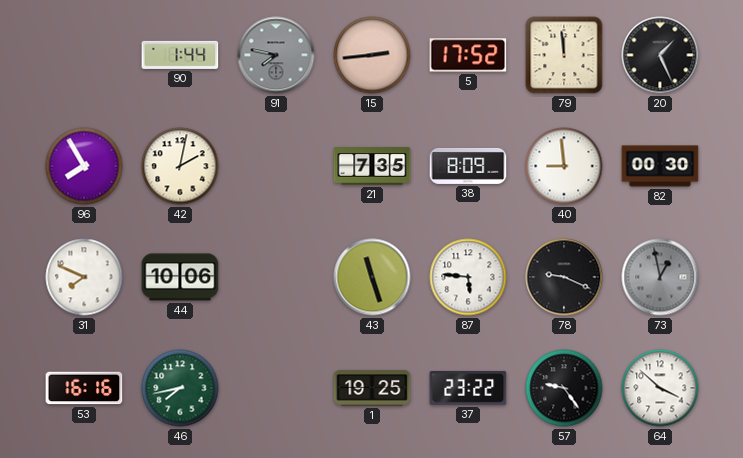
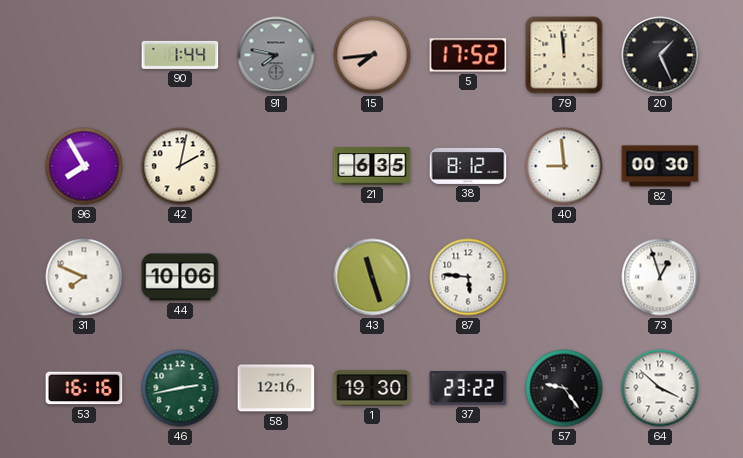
15: 2:44 -> 7:44
21: 7:35 -> 6:35
38: 8:09 -> 8:12
78: 9:19 -> none
73: 12:58 -> 12:57
73 dial: grey -> white
46: 7:43 -> 2:43
58: none -> 12:16
1: 19:25 -> 19:30
